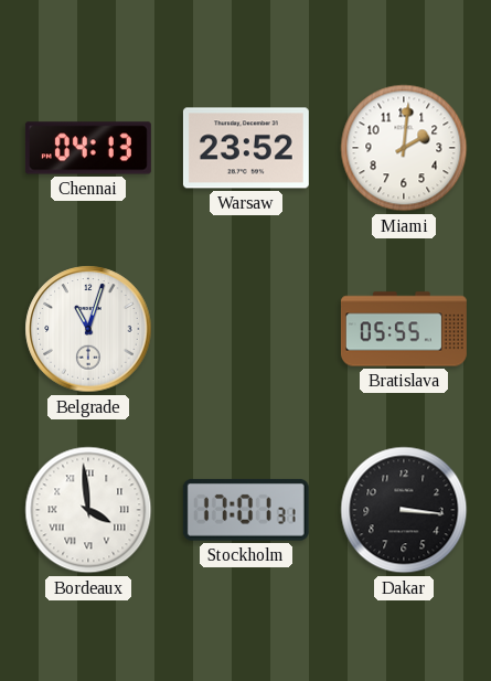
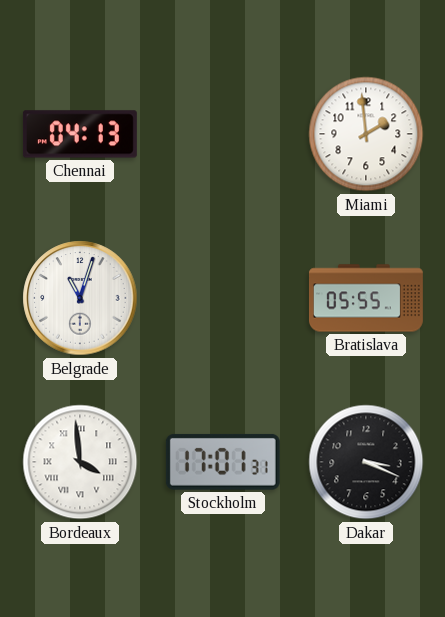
Warsaw: 23:52 -> none
Miami: 2:01 -> 1:59
Dakar: 3:16 -> 3:19
